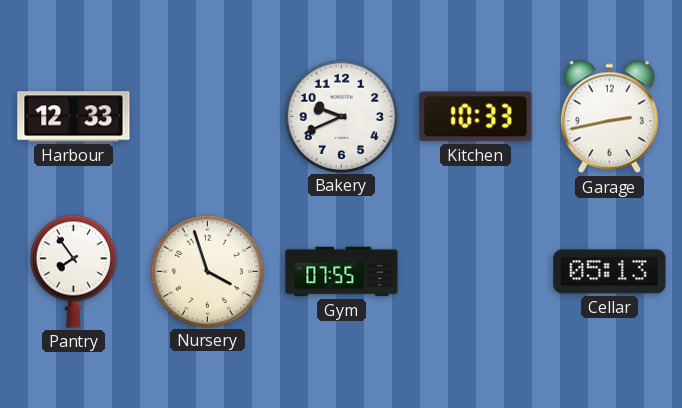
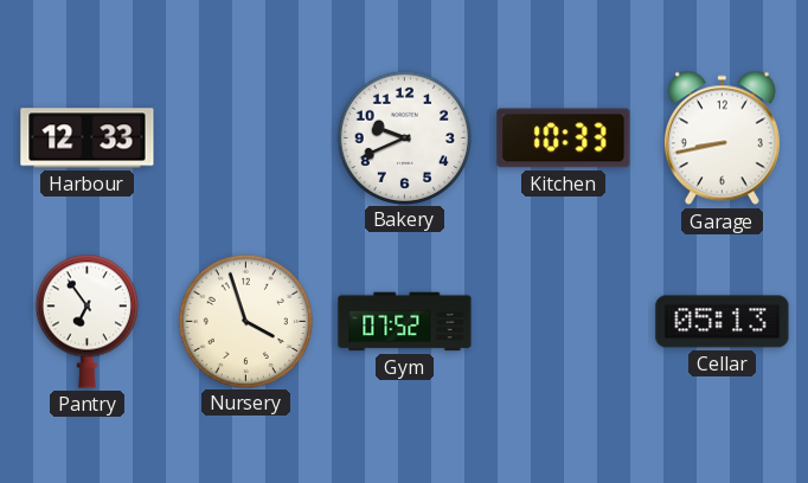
Garage: 2:43 -> 8:43
Pantry: 7:54 -> 6:54
Gym: 07:55 -> 07:52
